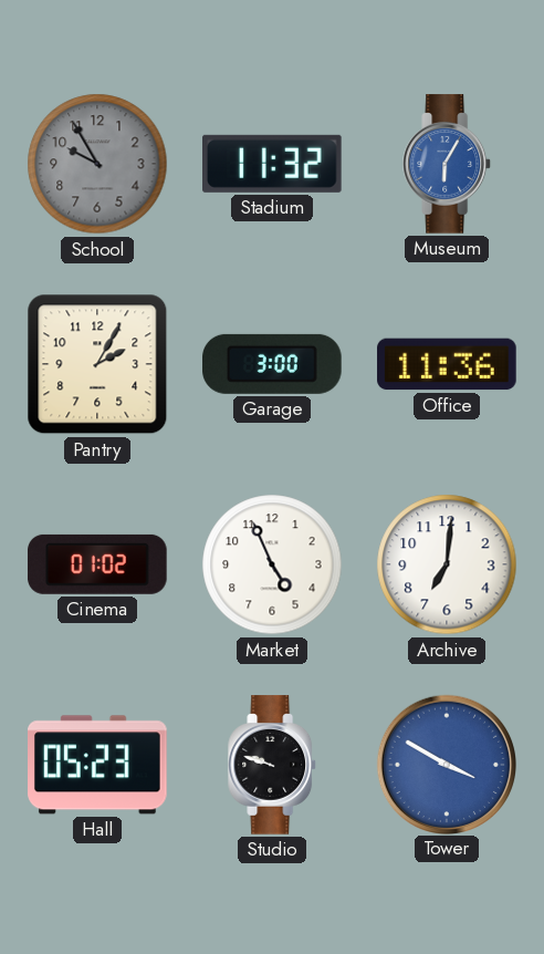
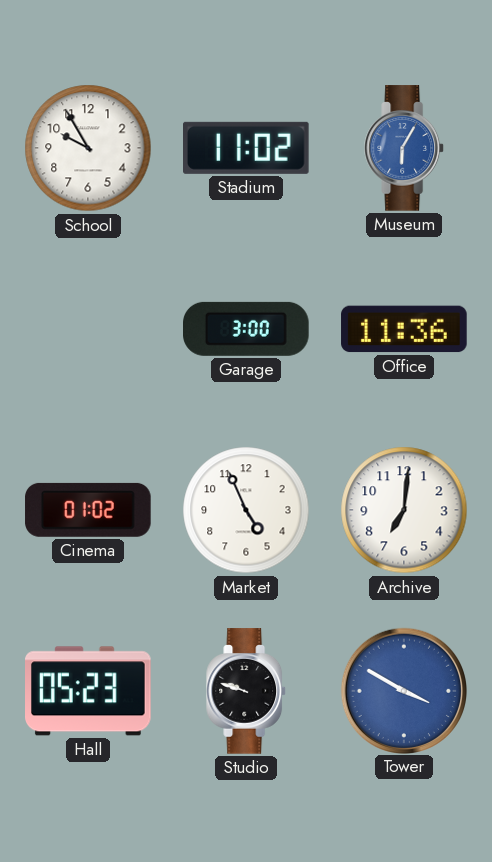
School dial: grey -> white
Stadium: 11:32 -> 11:02
Pantry: 2:05 -> none
